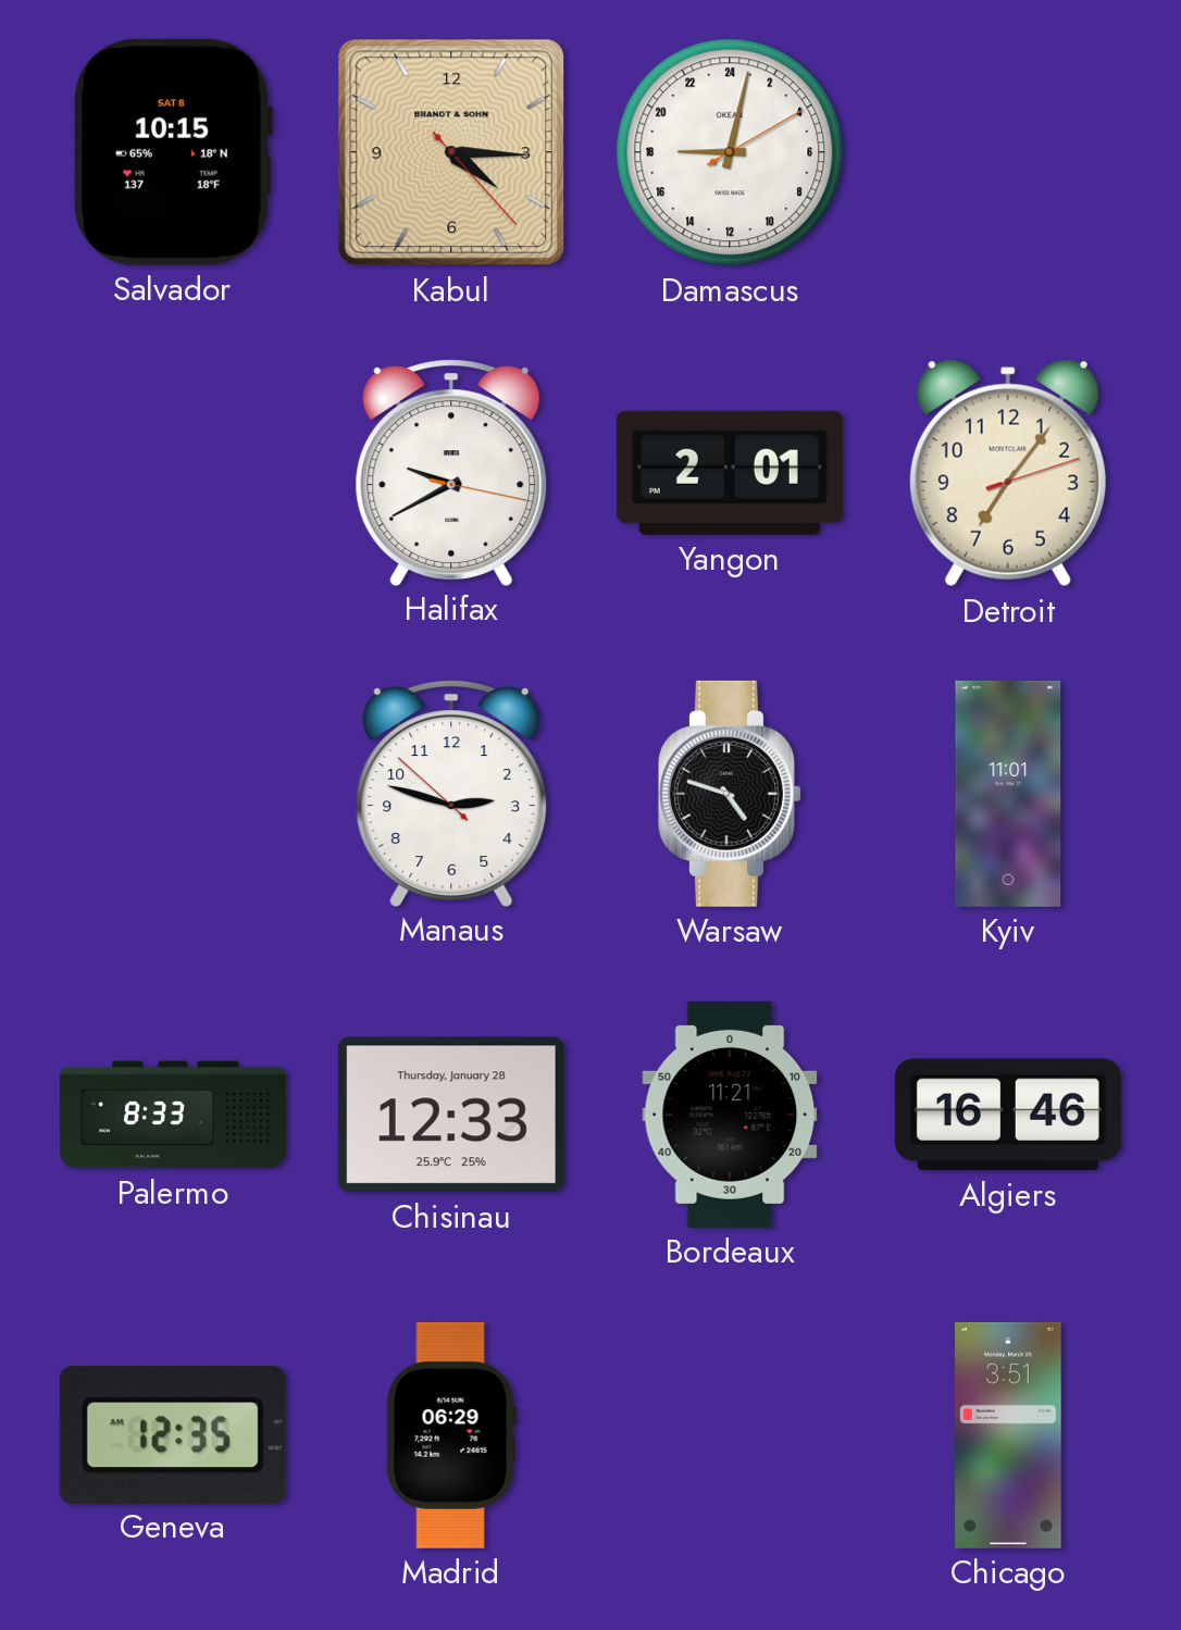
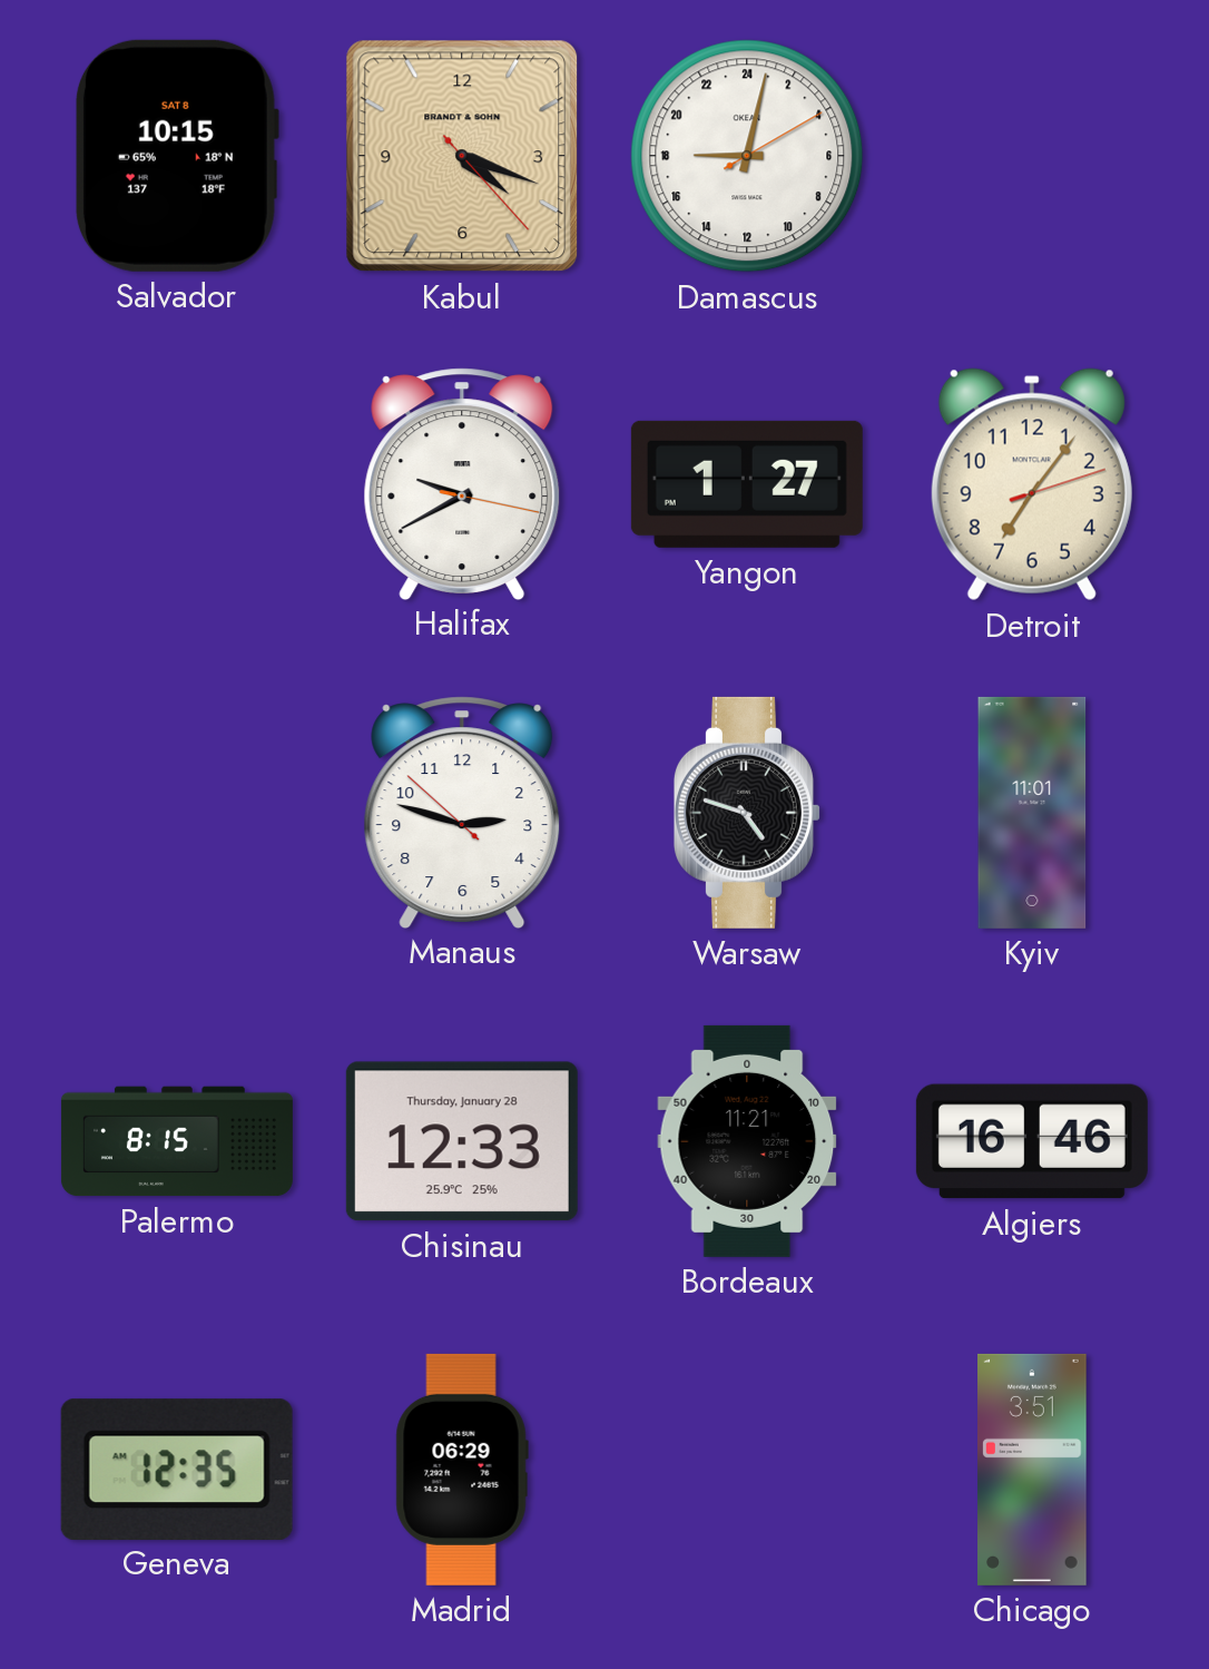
Kabul: 4:15 -> 4:18
Yangon: 2:01 -> 1:27
Palermo: 8:33 -> 8:15
